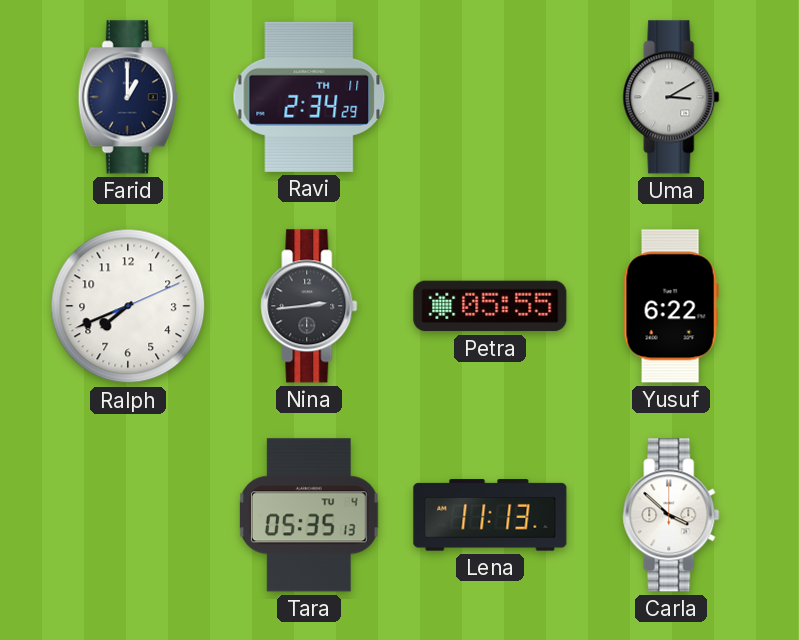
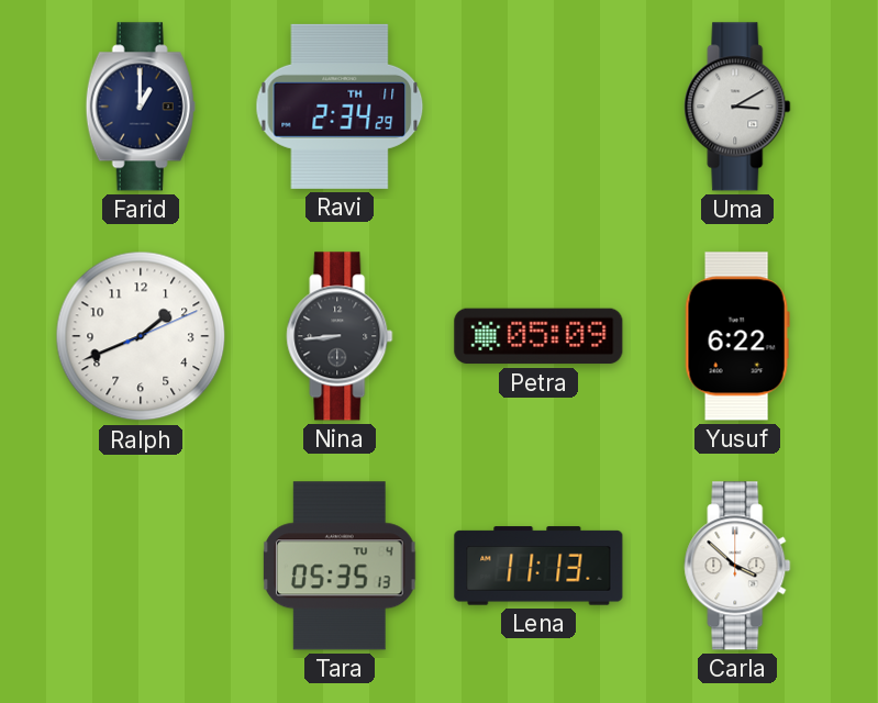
Ralph: 7:41 -> 1:41
Nina: 2:44 -> 8:44
Petra: 05:55 -> 05:09
